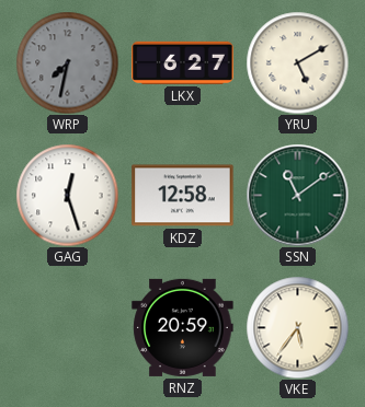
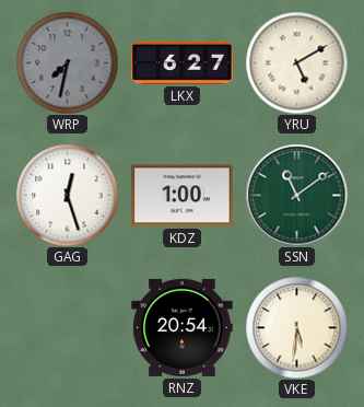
KDZ: 12:58 -> 1:00
RNZ: 20:59 -> 20:54
VKE: 5:36 -> 5:31
